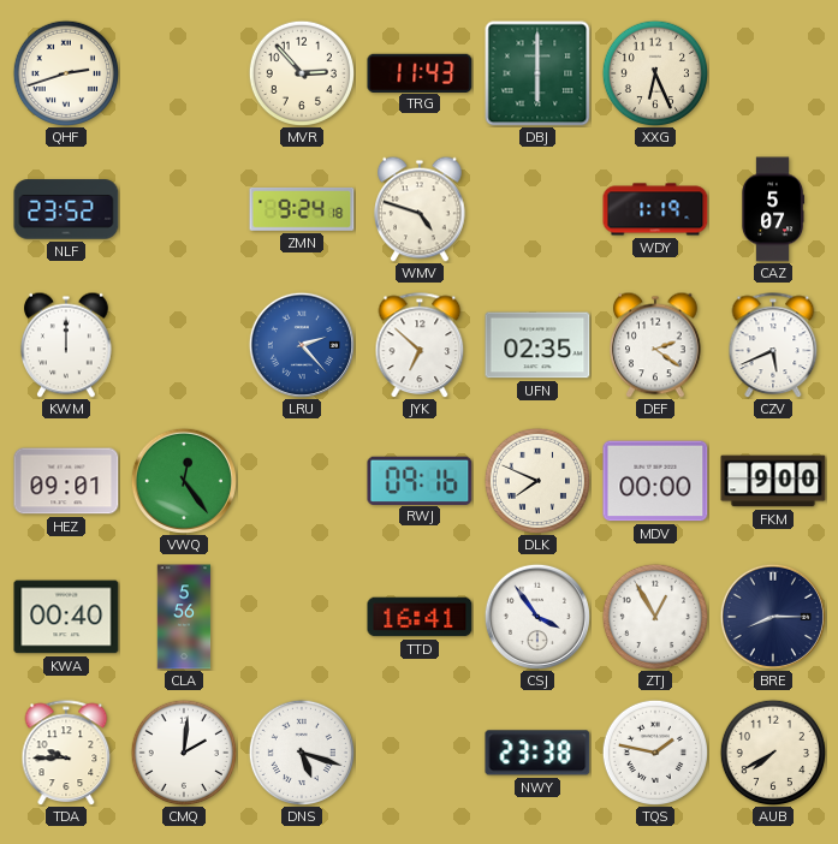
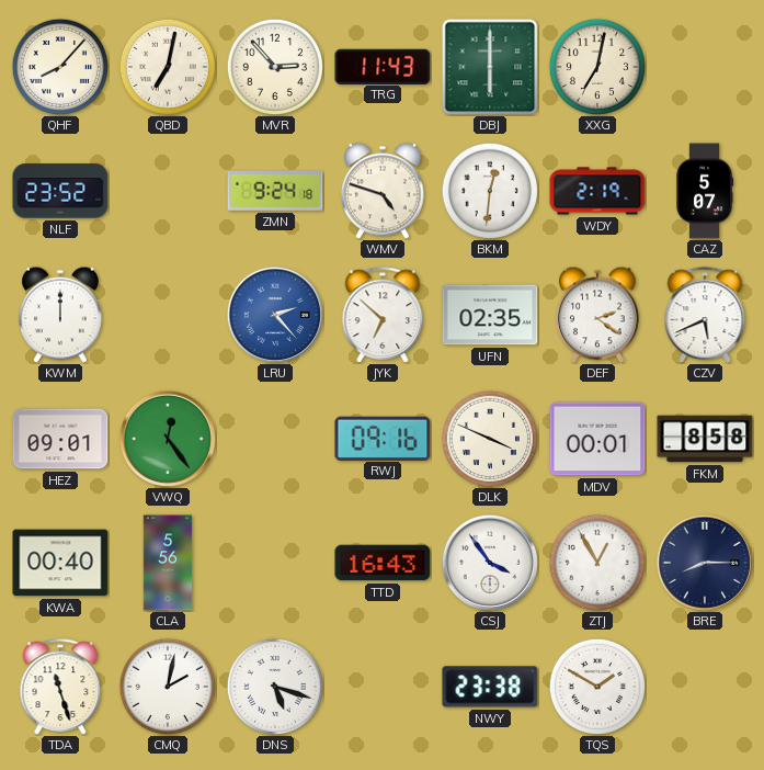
QHF: 2:42 -> 8:07
QBD: none -> 7:02
XXG: 6:26 -> 7:02
BKM: none -> 12:31
WDY: 1:19 -> 2:19
DLK: 7:49 -> 3:49
MDV: 00:00 -> 00:01
FKM: 9:00 -> 8:58
TTD: 16:41 -> 16:43
TDA: 9:45 -> 11:27
CMQ: 2:01 -> 2:02
TQS: 1:47 -> 1:50
AUB: 7:40 -> none
